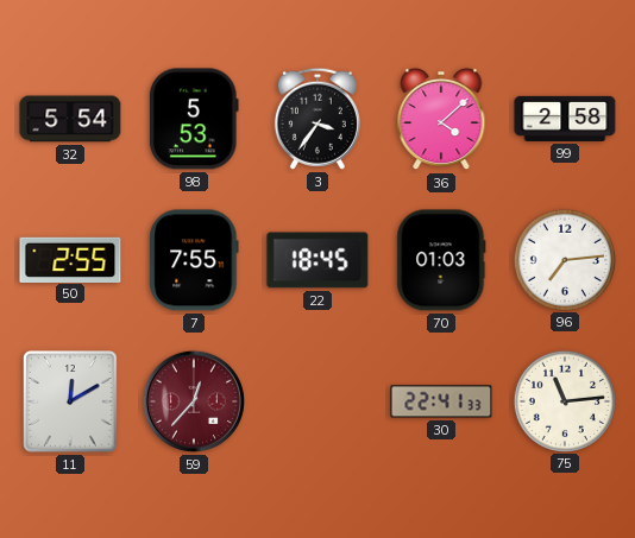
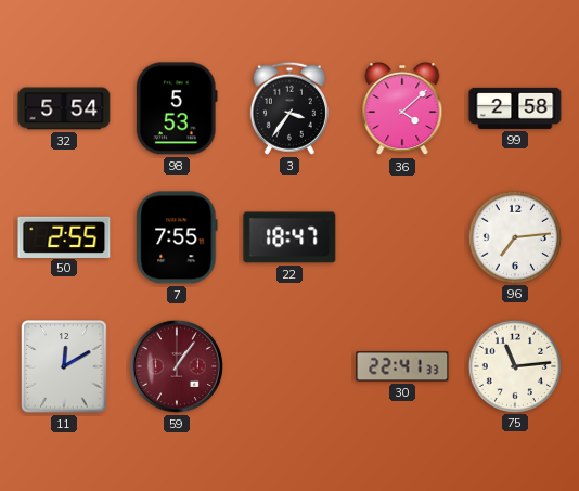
22: 18:45 -> 18:47
70: 01:03 -> none
59: 12:37 -> 1:06
